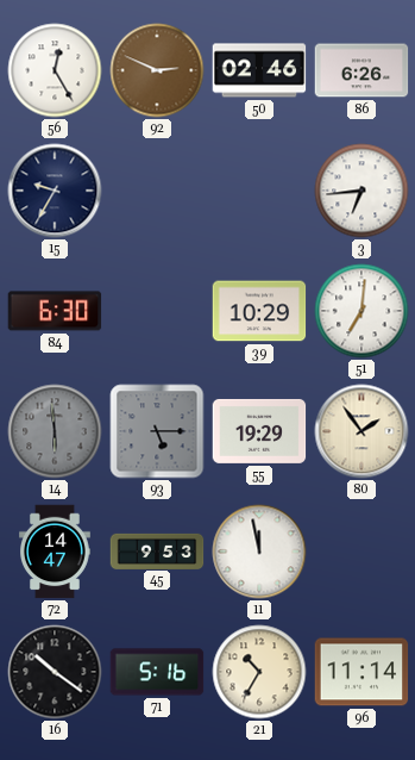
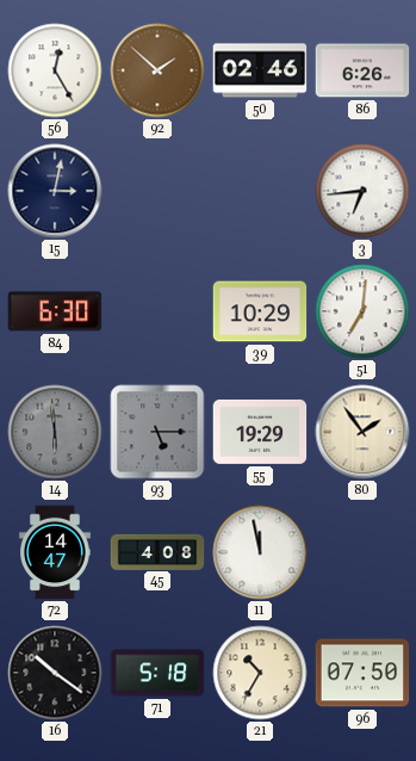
92: 2:49 -> 1:52
15: 9:35 -> 3:02
45: 9:53 -> 4:08
71: 5:16 -> 5:18
96: 11:14 -> 07:50
